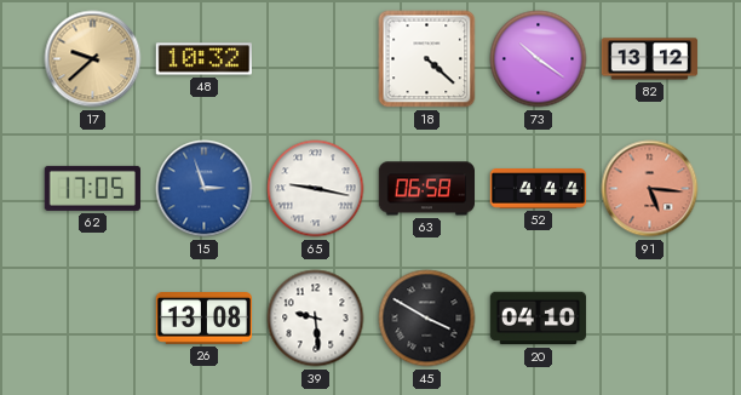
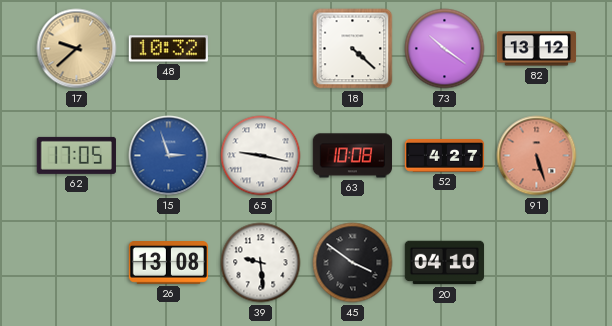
63: 06:58 -> 10:08
52: 4:44 -> 4:27
91: 5:16 -> 5:27
45: 3:50 -> 3:51
